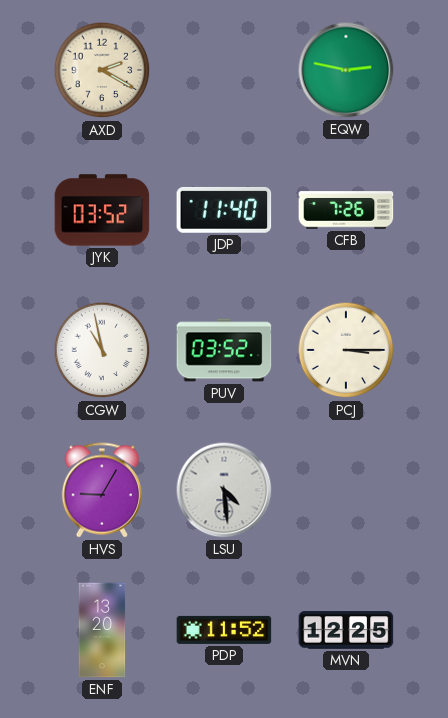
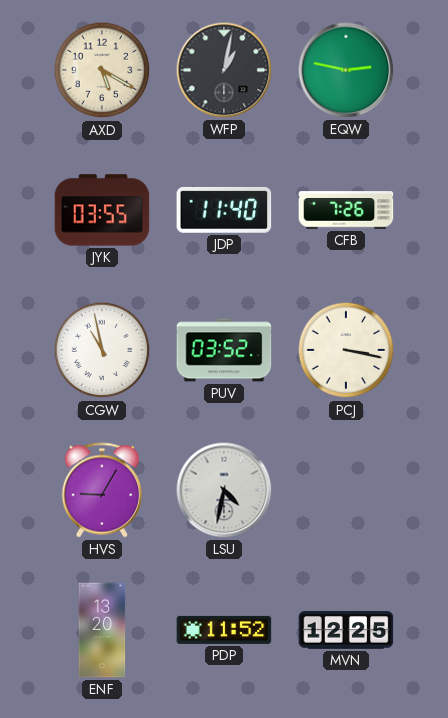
AXD: 2:20 -> 5:20
WFP: none -> 1:02
JYK: 03:52 -> 03:55
PCJ: 3:15 -> 3:17
LSU: 4:29 -> 4:32
